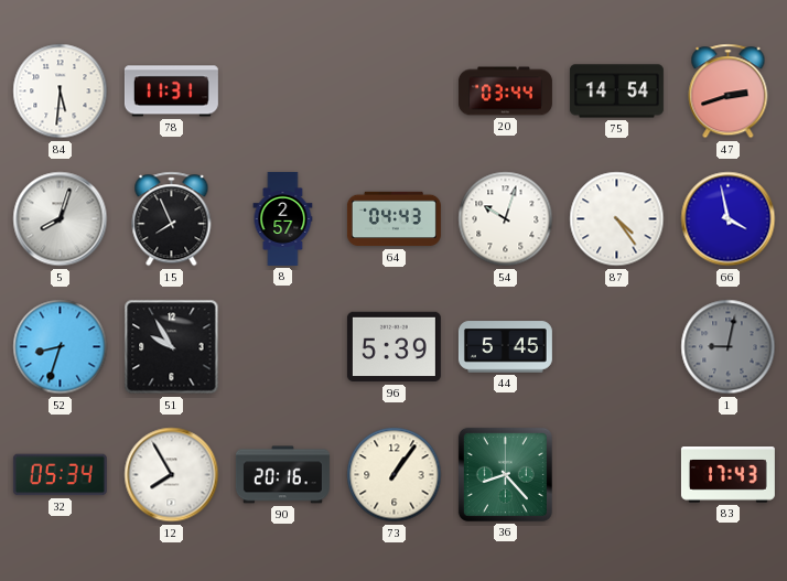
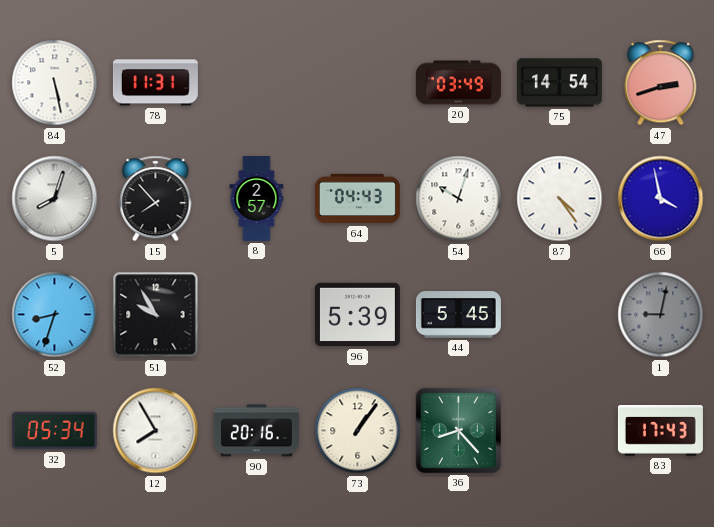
84: 5:31 -> 5:28
20: 03:44 -> 03:49
15: 7:56 -> 7:53
